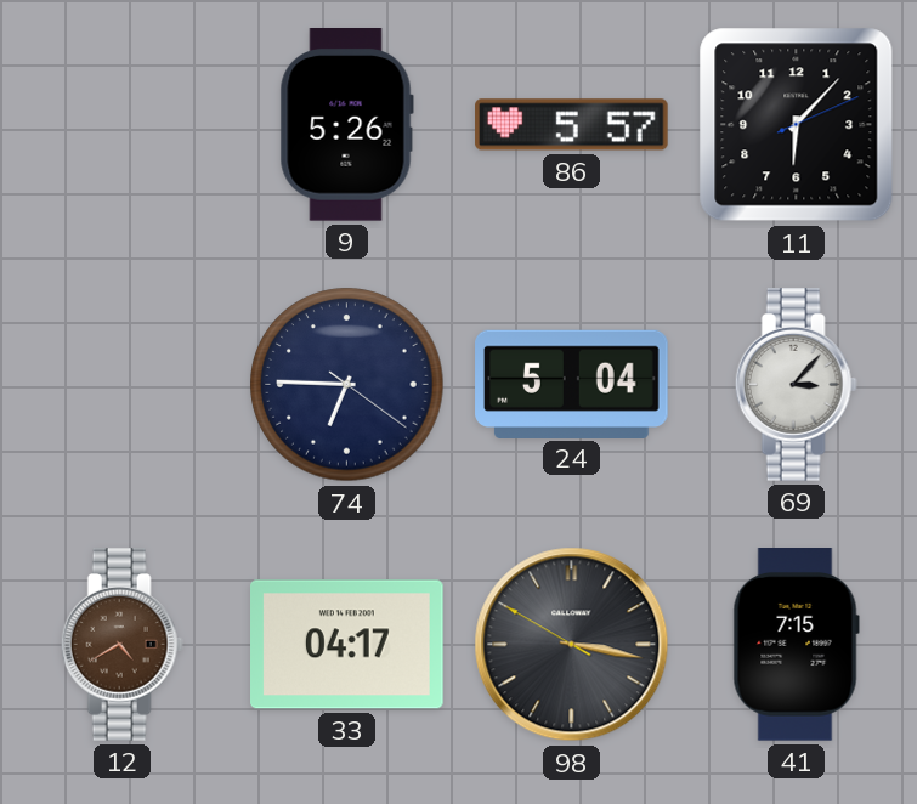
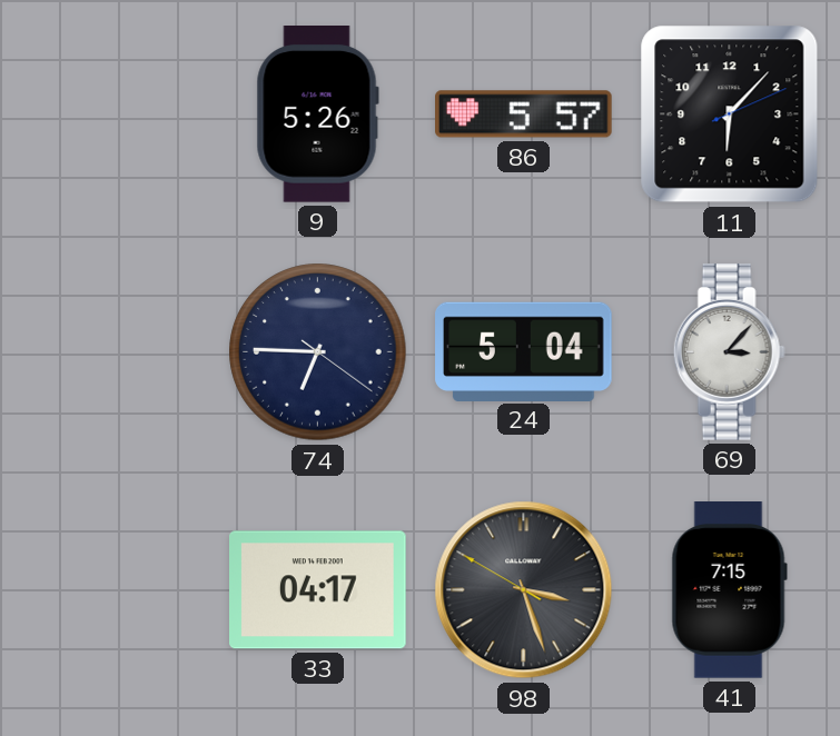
12: 4:40 -> none
98: 3:16 -> 3:26
